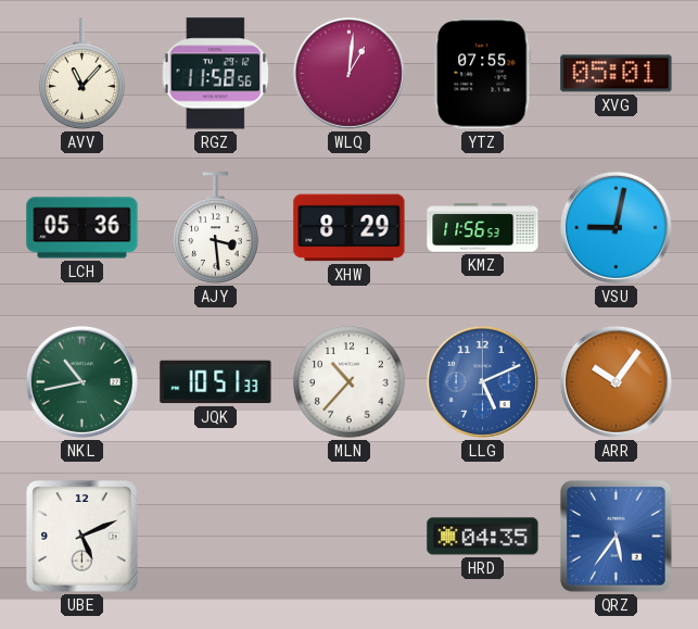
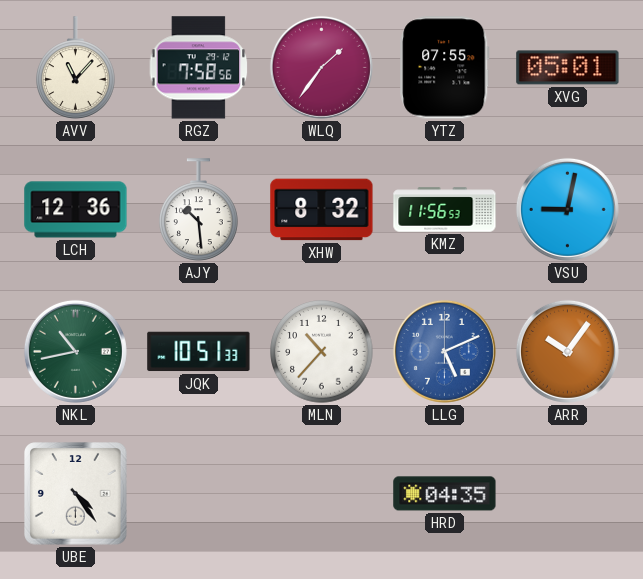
RGZ: 11:58 -> 7:58
WLQ: 1:01 -> 1:36
LCH: 05:36 -> 12:36
AJY: 3:29 -> 10:29
XHW: 8:29 -> 8:32
UBE: 5:11 -> 4:24
QRZ: 5:36 -> none
